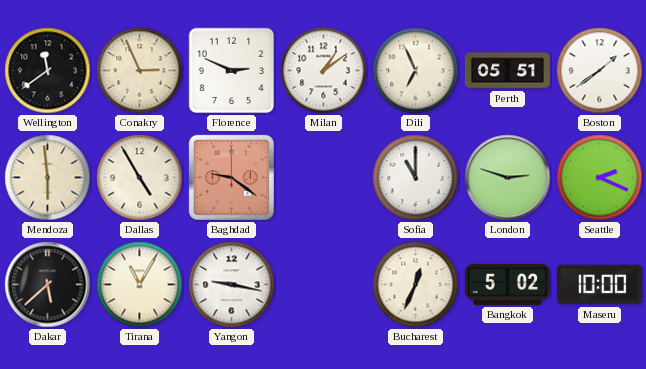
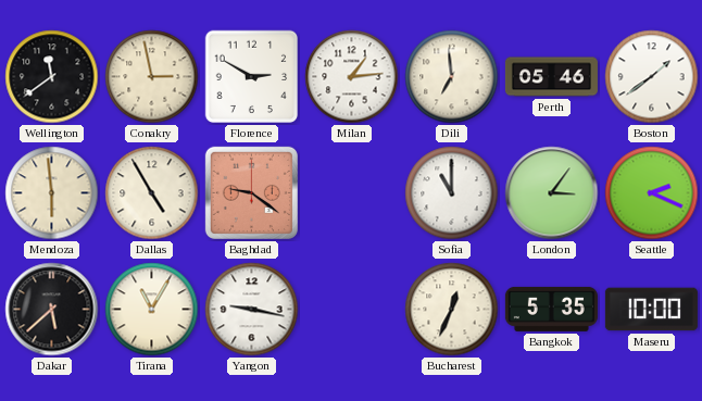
Conakry: 2:56 -> 2:58
Florence: 2:49 -> 2:50
Milan: 1:09 -> 1:14
Dili: 6:56 -> 6:59
Perth: 05:51 -> 05:46
London: 2:48 -> 3:06
Bangkok: 5:02 -> 5:35
